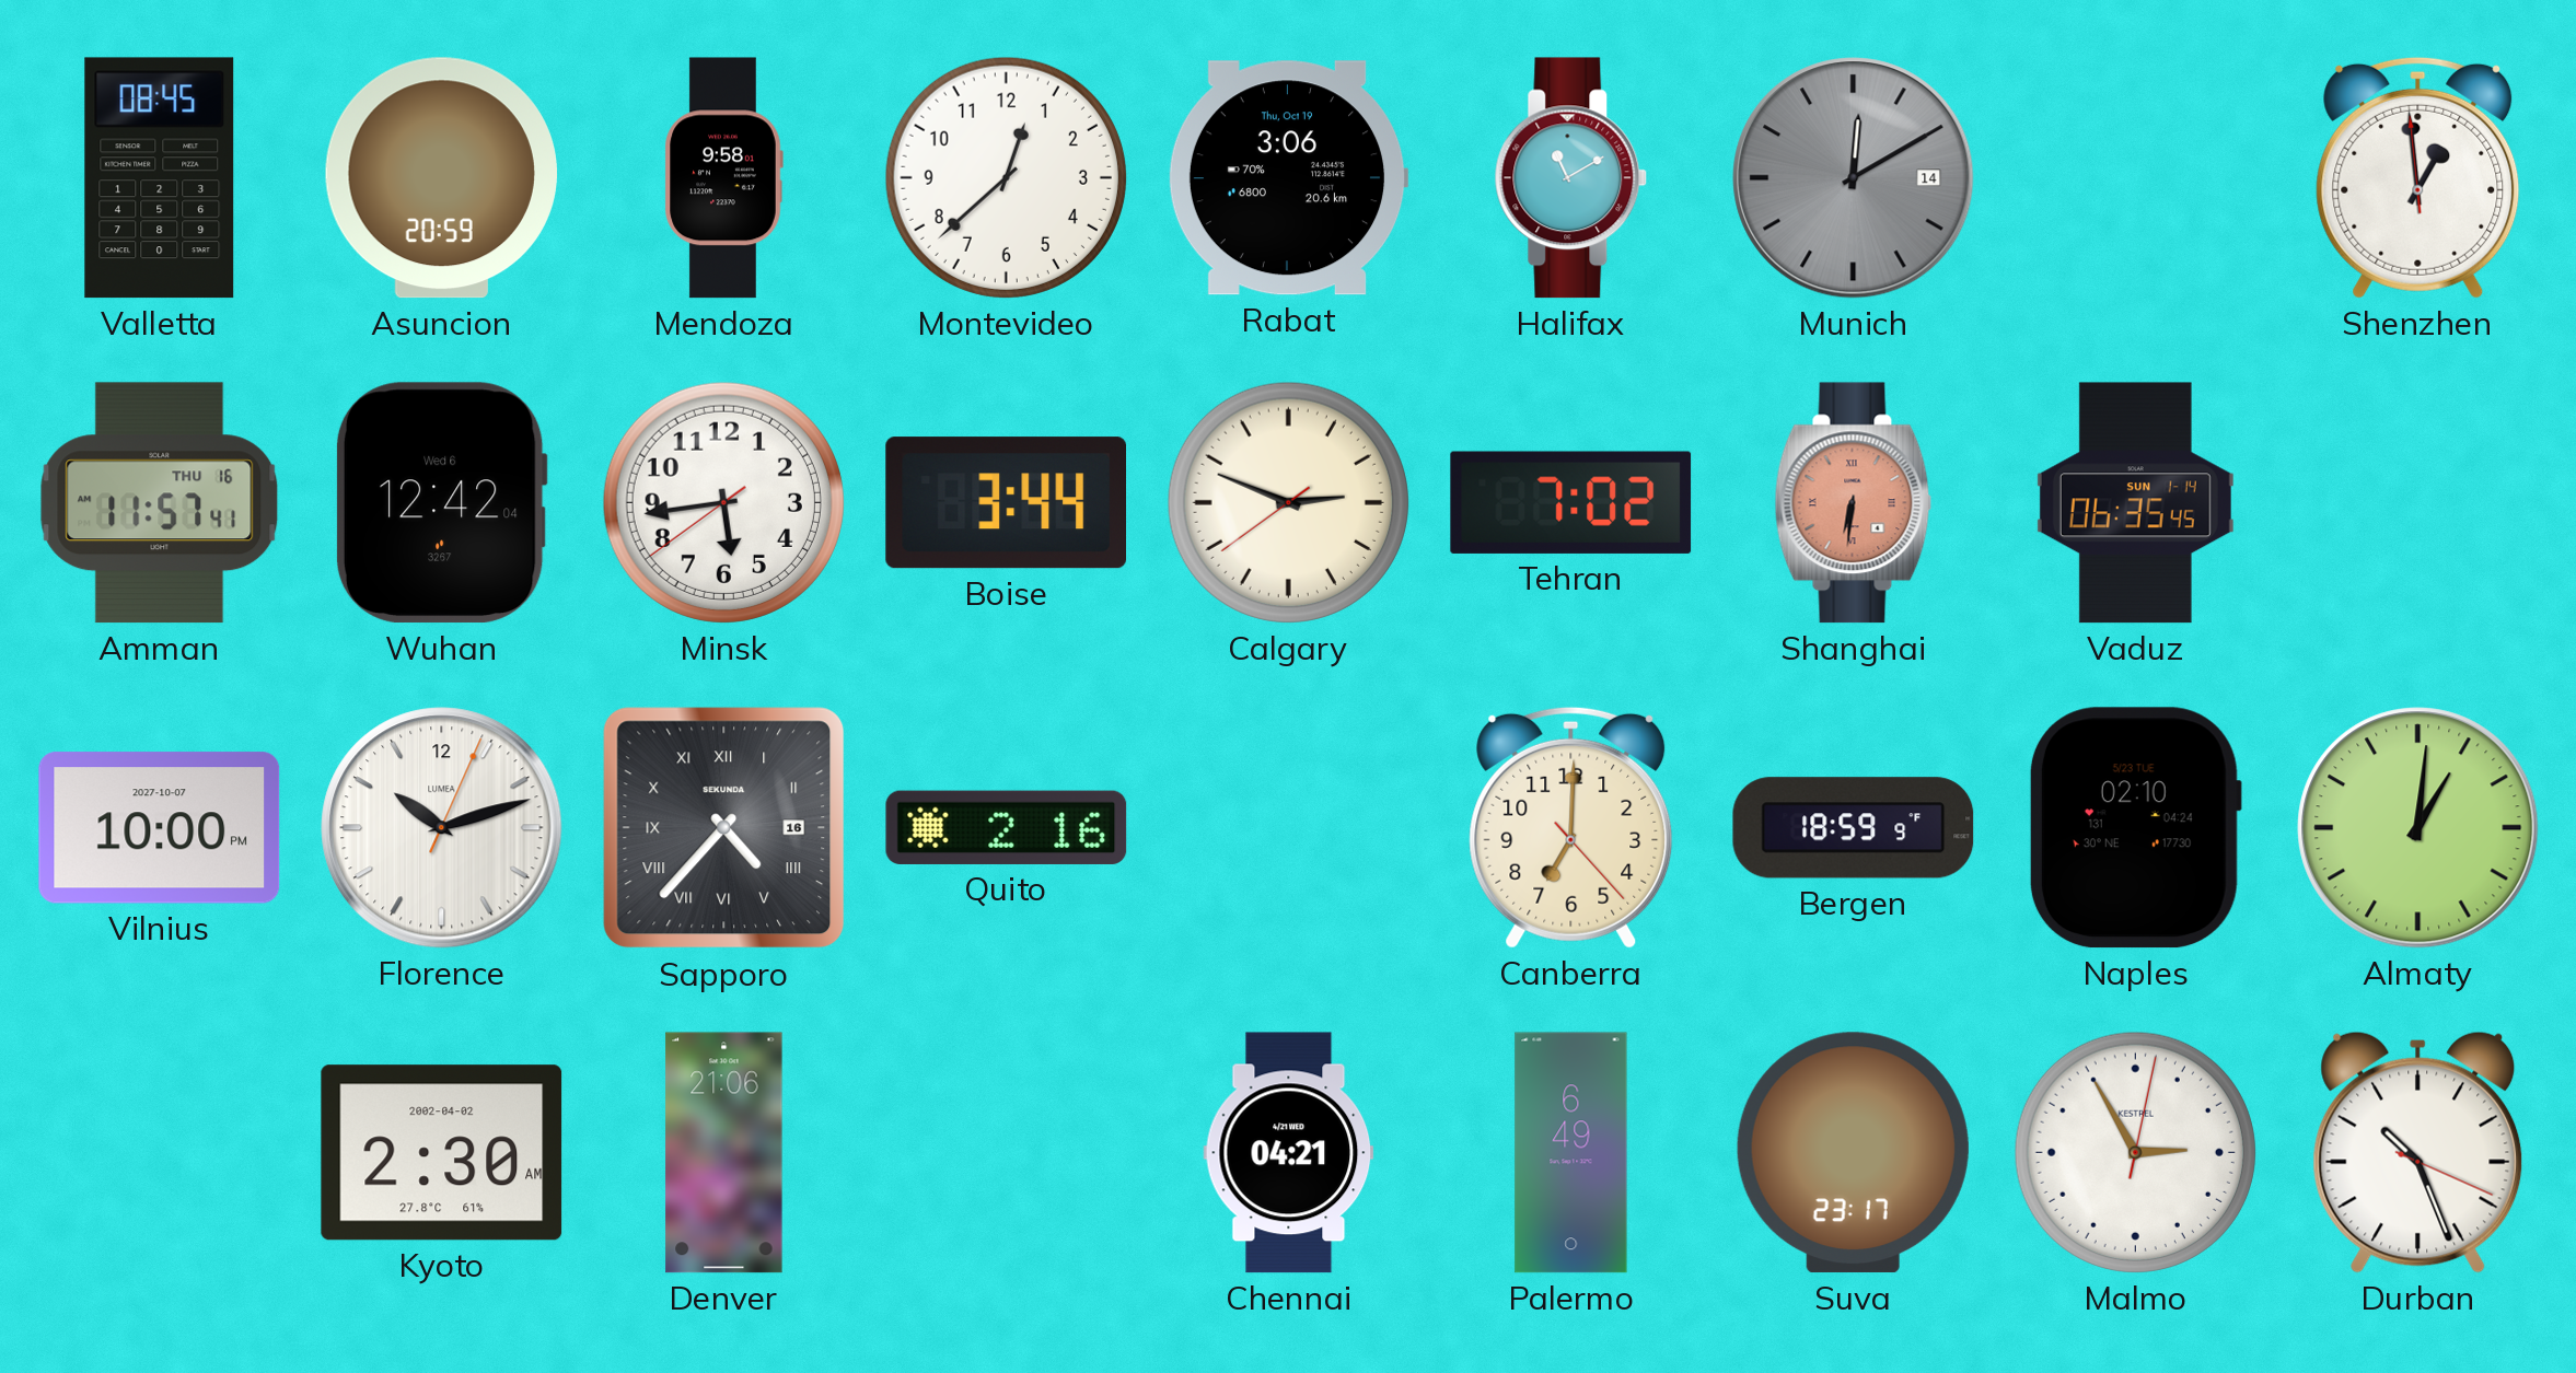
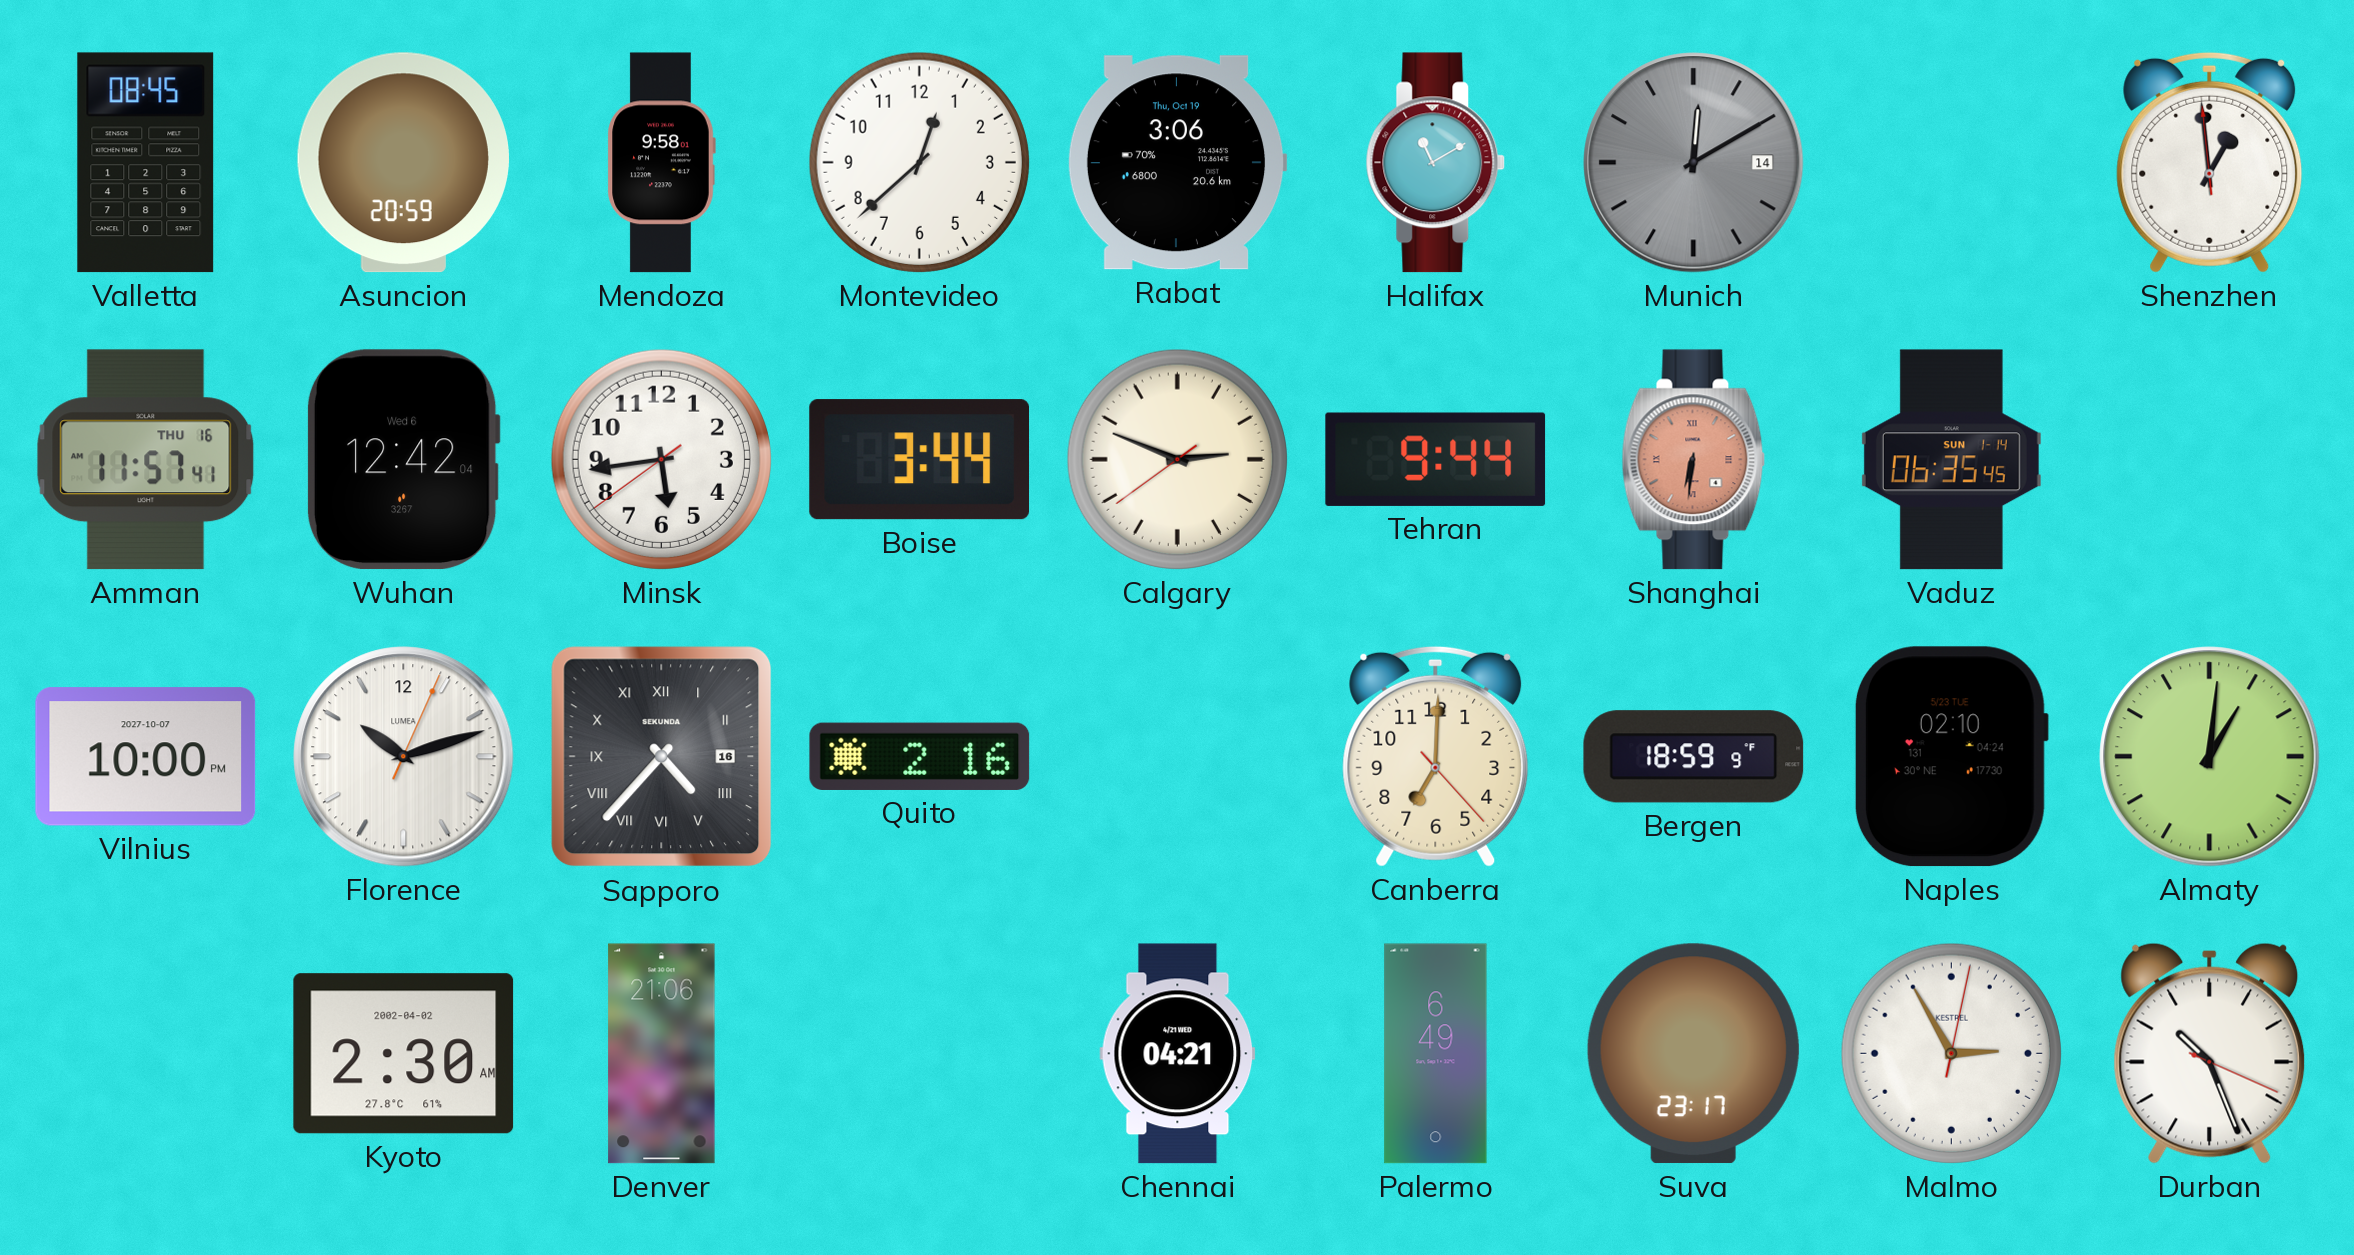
Tehran: 7:02 -> 9:44
